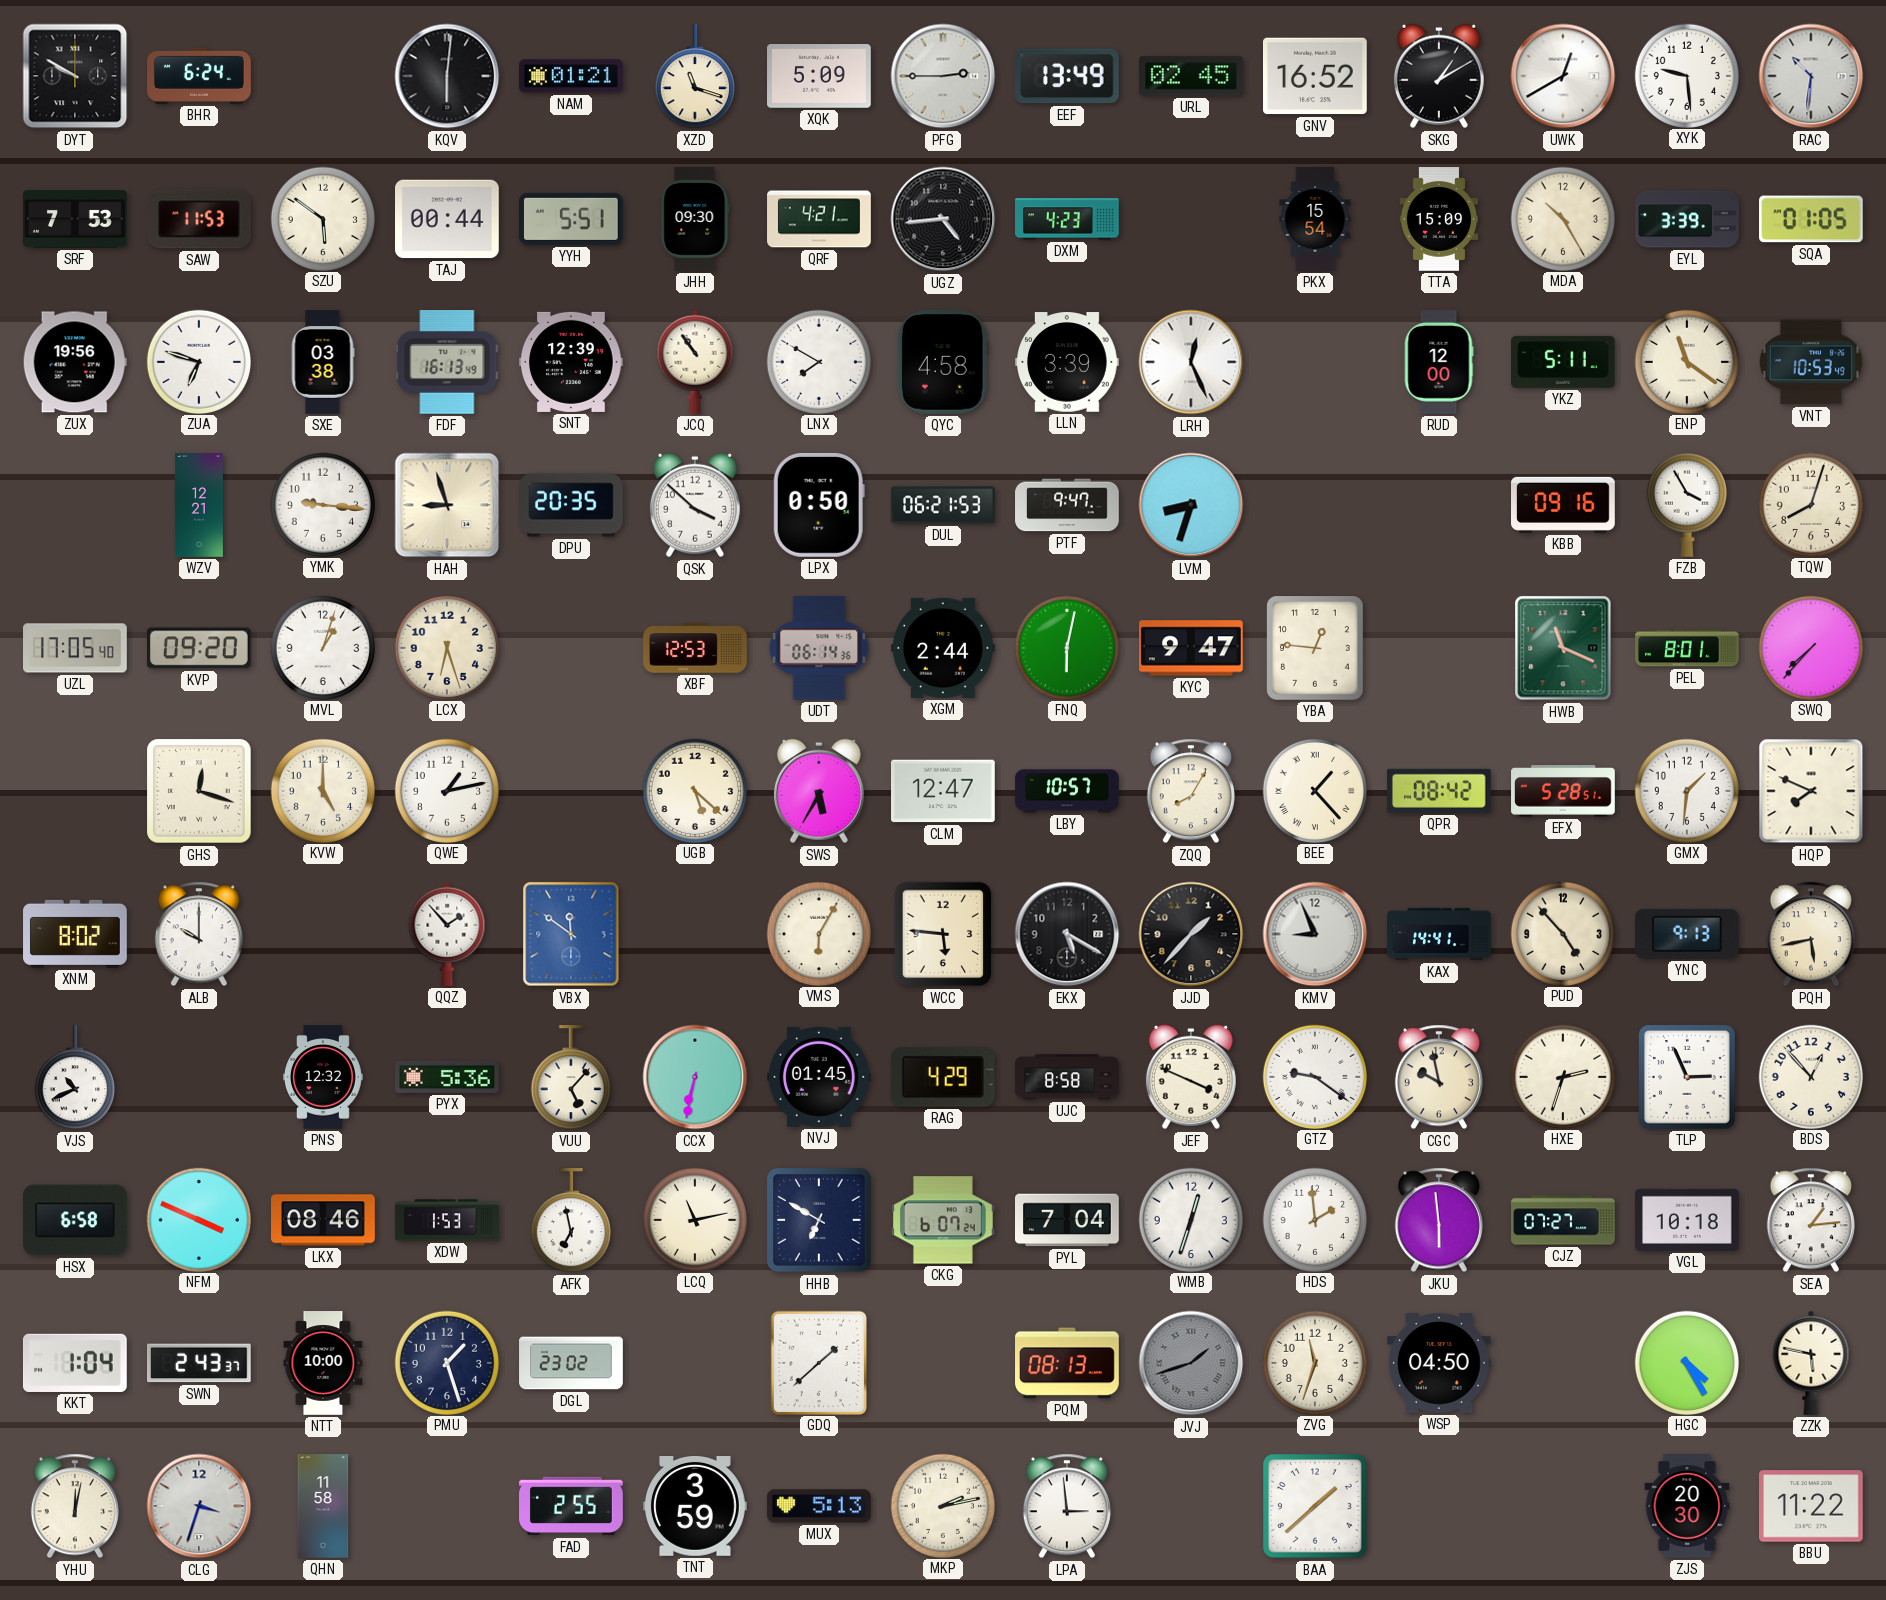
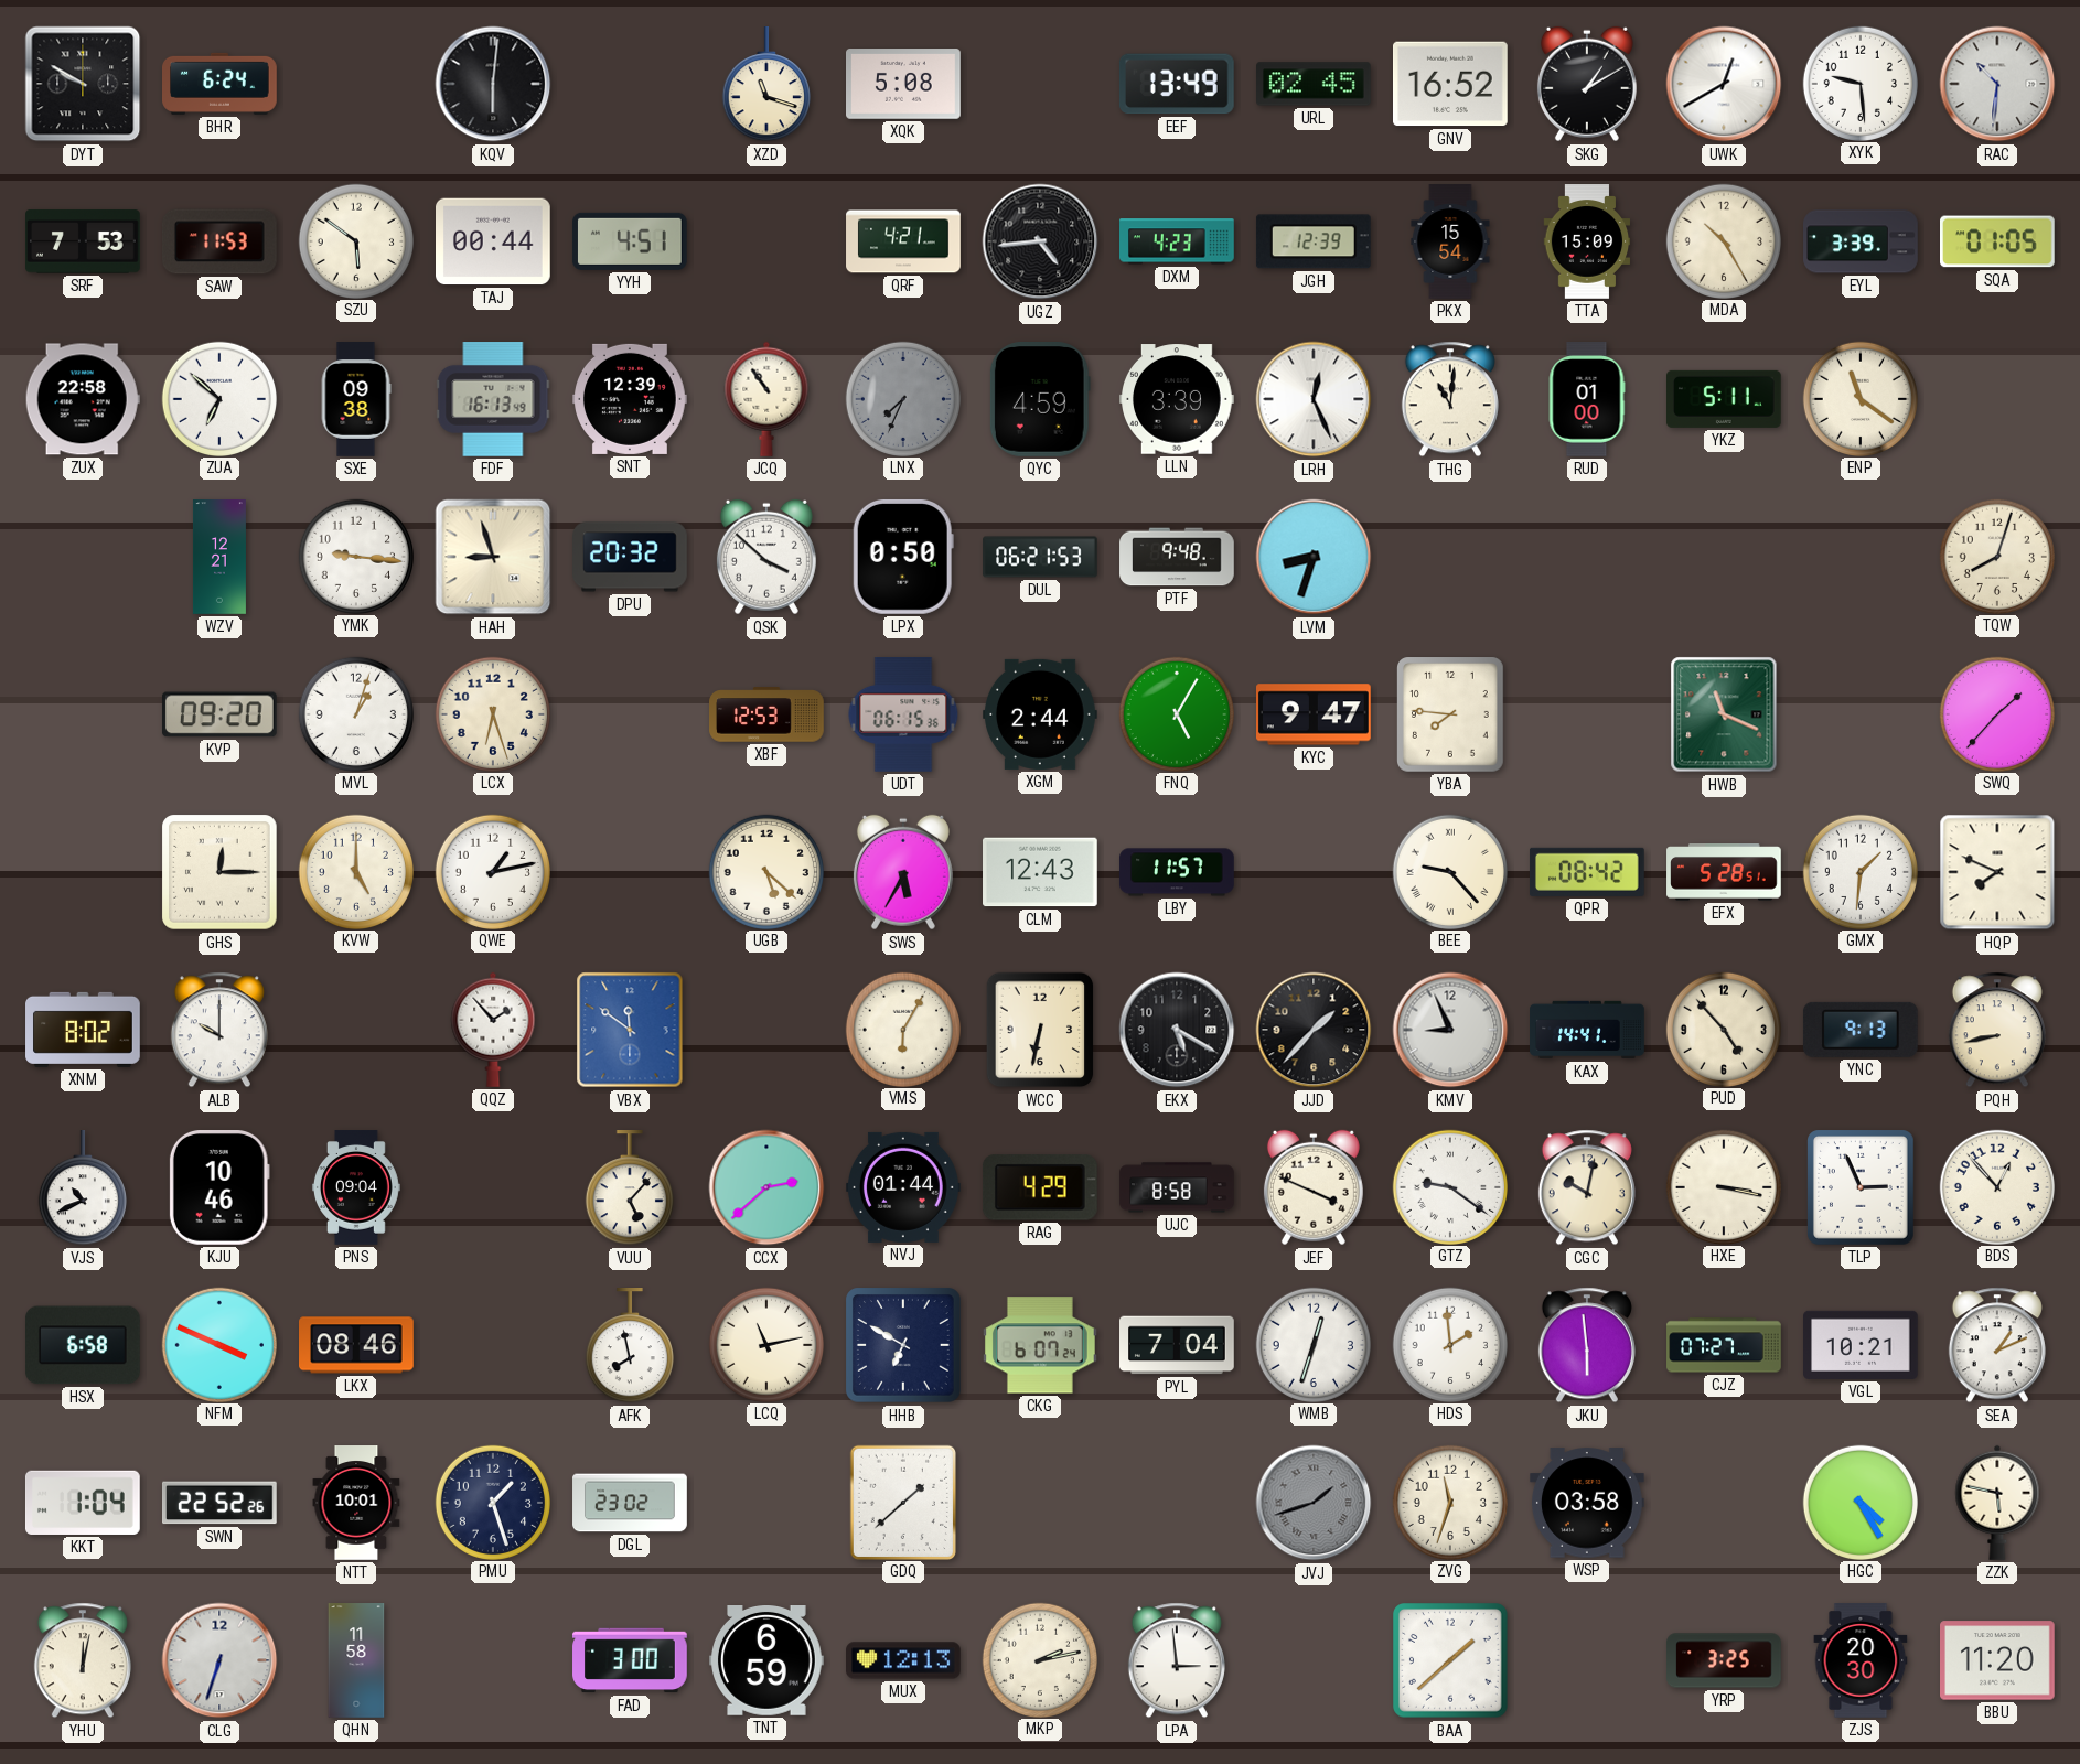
NAM: 01:21 -> none
XQK: 5:09 -> 5:08
PFG: 2:45 -> none
YYH: 5:51 -> 4:51
JHH: 09:30 -> none
JGH: none -> 12:39
ZUX: 19:56 -> 22:58
ZUA: 6:48 -> 6:52
SXE: 03:38 -> 09:38
LNX: 7:50 -> 7:34
LNX dial: white -> grey
QYC: 4:58 -> 4:59
THG: none -> 11:01
RUD: 12:00 -> 01:00
VNT: 10:53 -> none
DPU: 20:35 -> 20:32
PTF: 9:47 -> 9:48
KBB: 09:16 -> none
FZB: 3:55 -> none
UZL: 17:05 -> none
UDT: 06:14 -> 06:15
FNQ: 6:02 -> 5:05
YBA: 12:46 -> 7:46
PEL: 8:01 -> none
SWQ: 7:37 -> 1:37
GHS: 12:18 -> 12:15
CLM: 12:47 -> 12:43
LBY: 10:57 -> 11:57
ZQQ: 8:05 -> none
BEE: 1:23 -> 9:23
WCC: 5:46 -> 6:32
PQH: 5:43 -> 8:43
KJU: none -> 10:46
PNS: 12:32 -> 09:04
PYX: 5:36 -> none
CCX: 6:32 -> 2:38
NVJ: 01:45 -> 01:44
CGC: 9:58 -> 10:02
HXE: 2:33 -> 3:17
XDW: 1:53 -> none
AFK: 6:58 -> 7:58
VGL: 10:18 -> 10:21
SEA: 1:14 -> 1:11
SWN: 2:43 -> 22:52
NTT: 10:00 -> 10:01
PQM: 08:13 -> none
WSP: 04:50 -> 03:58
CLG: 3:33 -> 6:33
FAD: 2:55 -> 3:00
TNT: 3:59 -> 6:59
MUX: 5:13 -> 12:13
YRP: none -> 3:25
BBU: 11:22 -> 11:20
